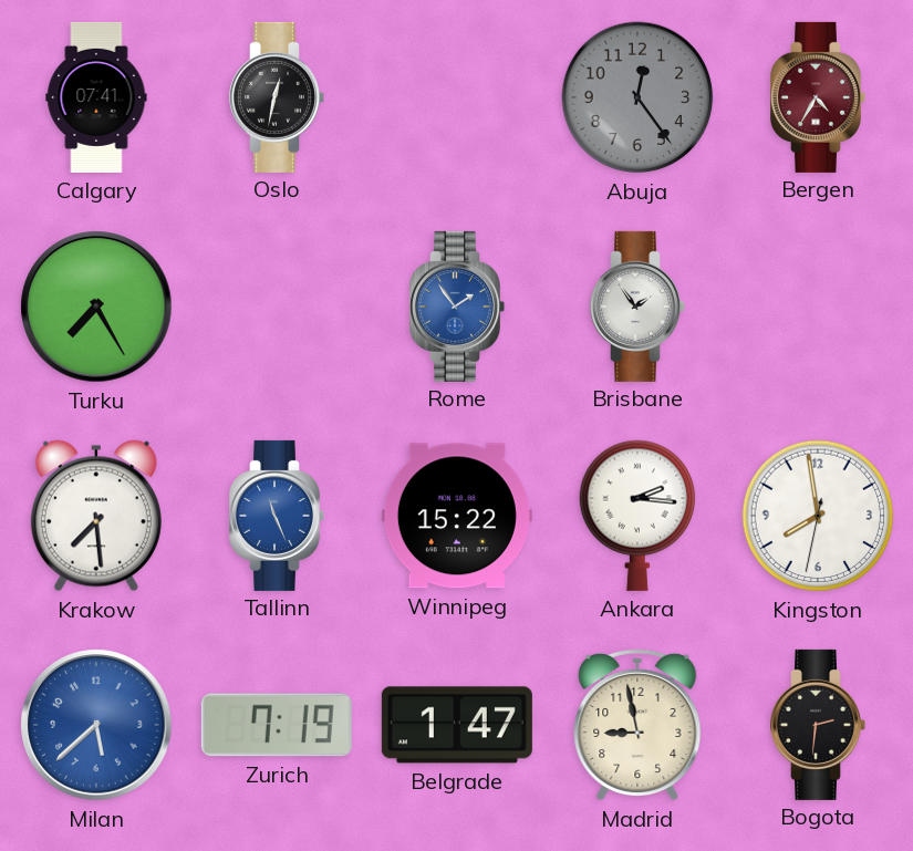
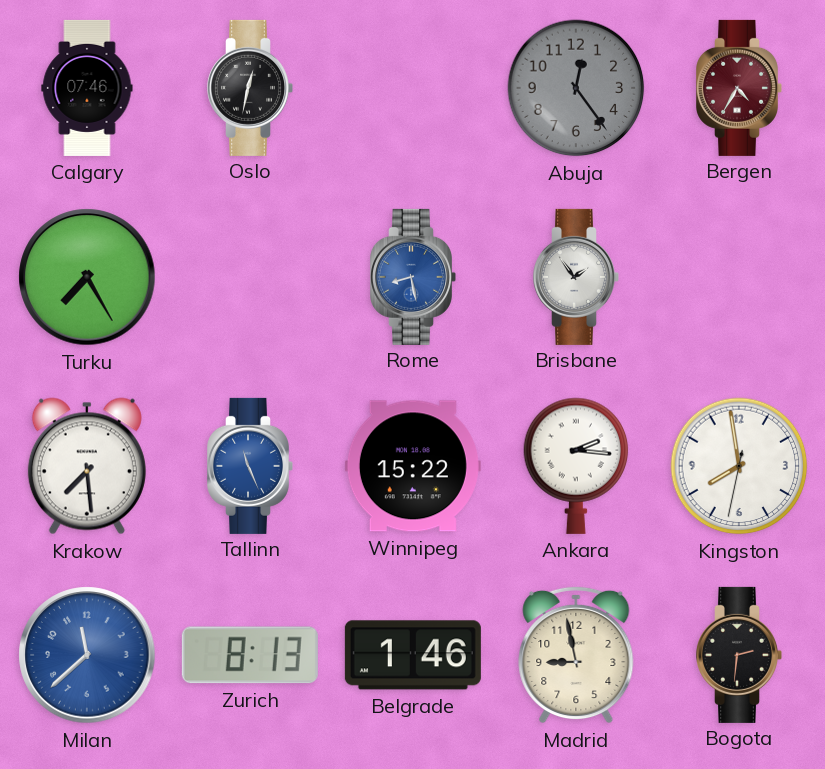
Calgary: 07:41 -> 07:46
Rome: 1:54 -> 8:28
Milan: 5:38 -> 11:38
Zurich: 7:19 -> 8:13
Belgrade: 1:47 -> 1:46
